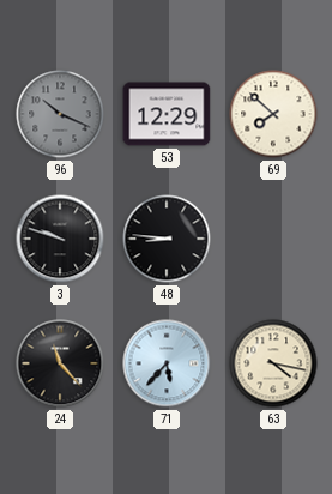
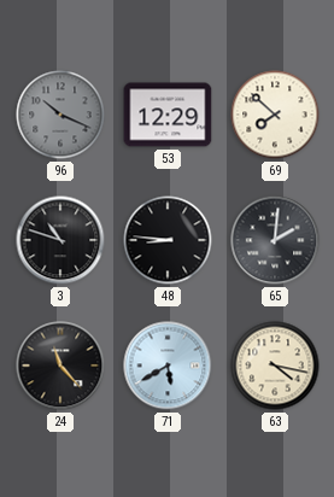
3: 9:48 -> 10:48
65: none -> 2:01
71: 5:37 -> 5:40
